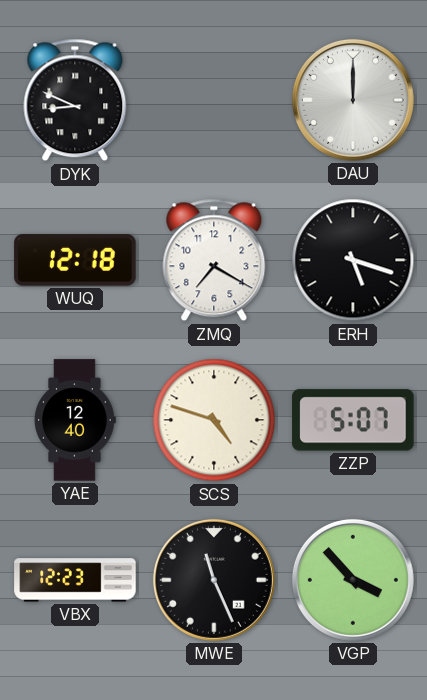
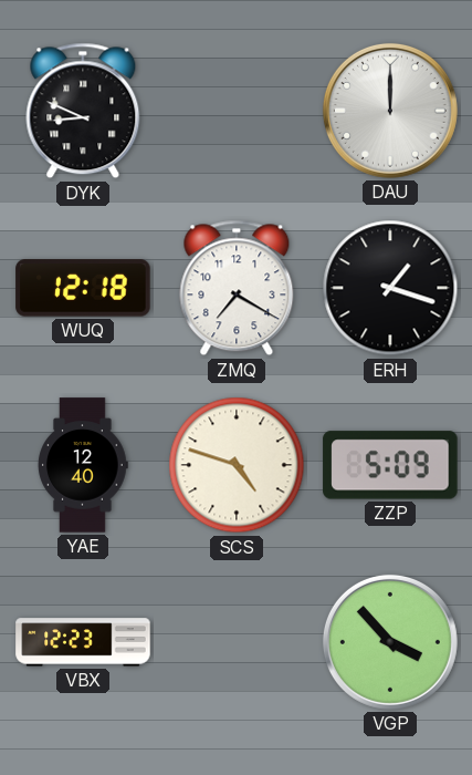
ERH: 5:18 -> 1:18
ZZP: 5:07 -> 5:09
MWE: 11:26 -> none
